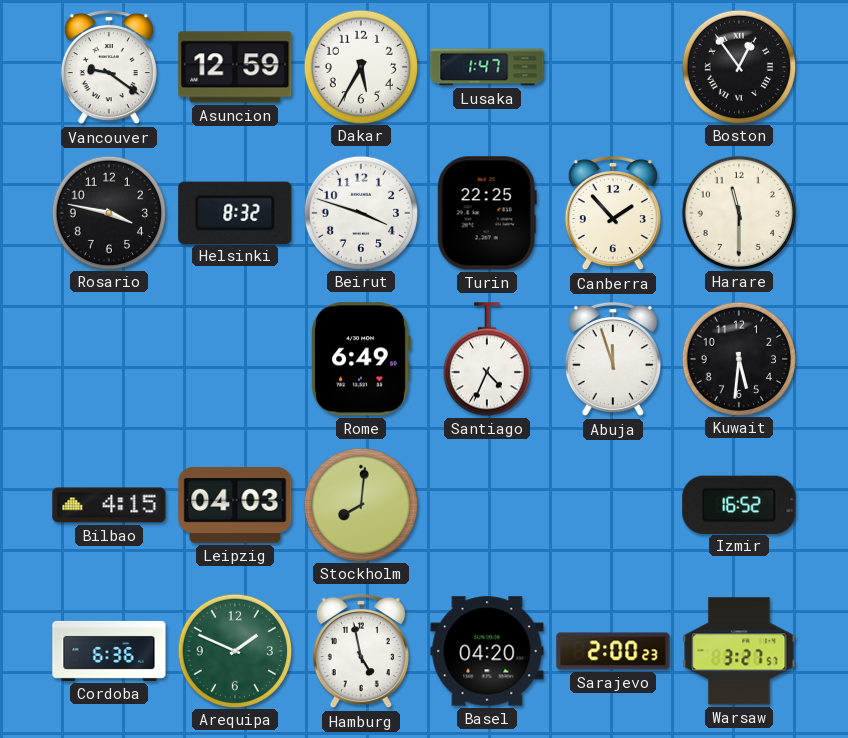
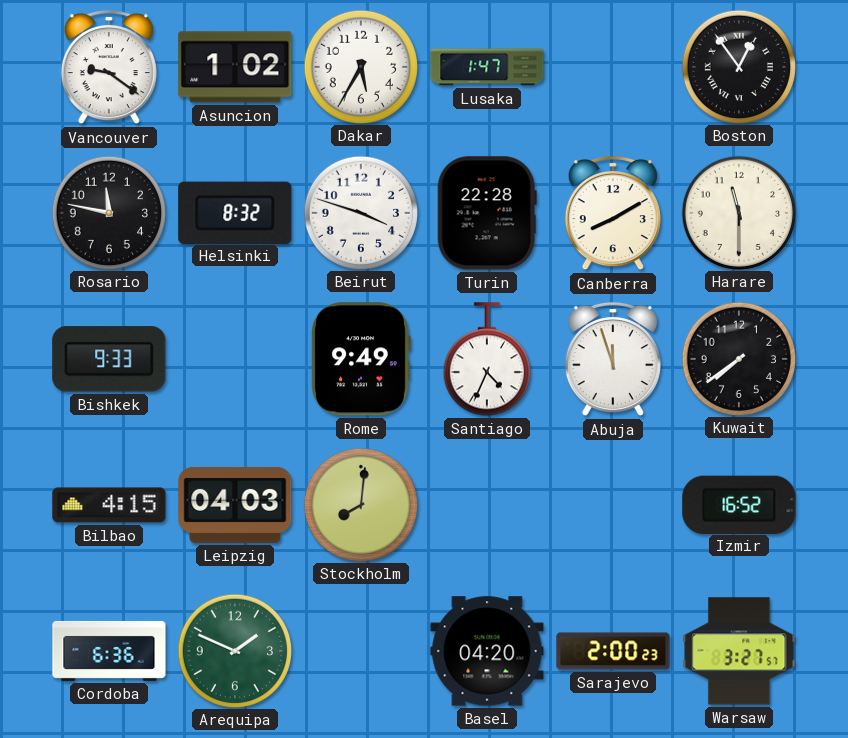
Asuncion: 12:59 -> 1:02
Rosario: 3:47 -> 11:47
Turin: 22:25 -> 22:28
Canberra: 1:53 -> 8:10
Bishkek: none -> 9:33
Rome: 6:49 -> 9:49
Kuwait: 5:31 -> 7:39
Hamburg: 4:58 -> none
